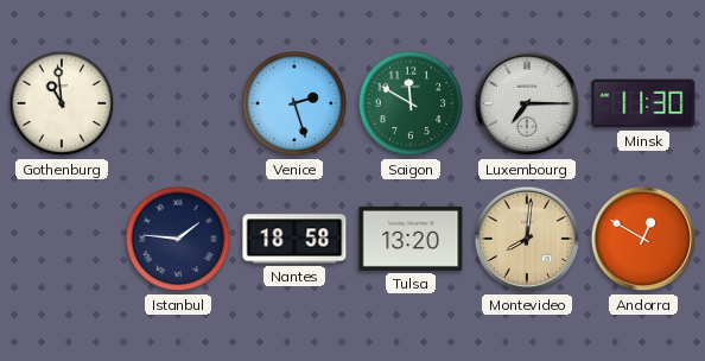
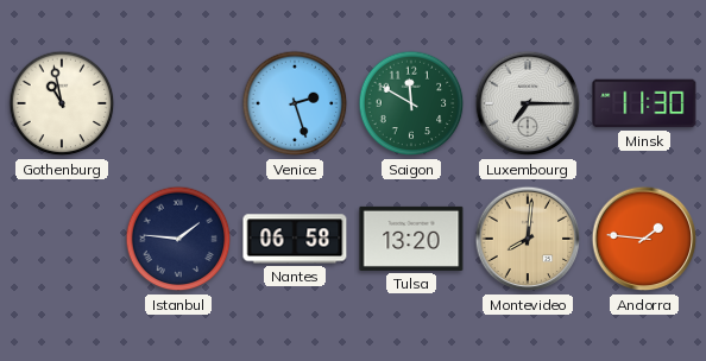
Gothenburg: 10:59 -> 10:58
Nantes: 18:58 -> 06:58
Andorra: 12:50 -> 1:46
